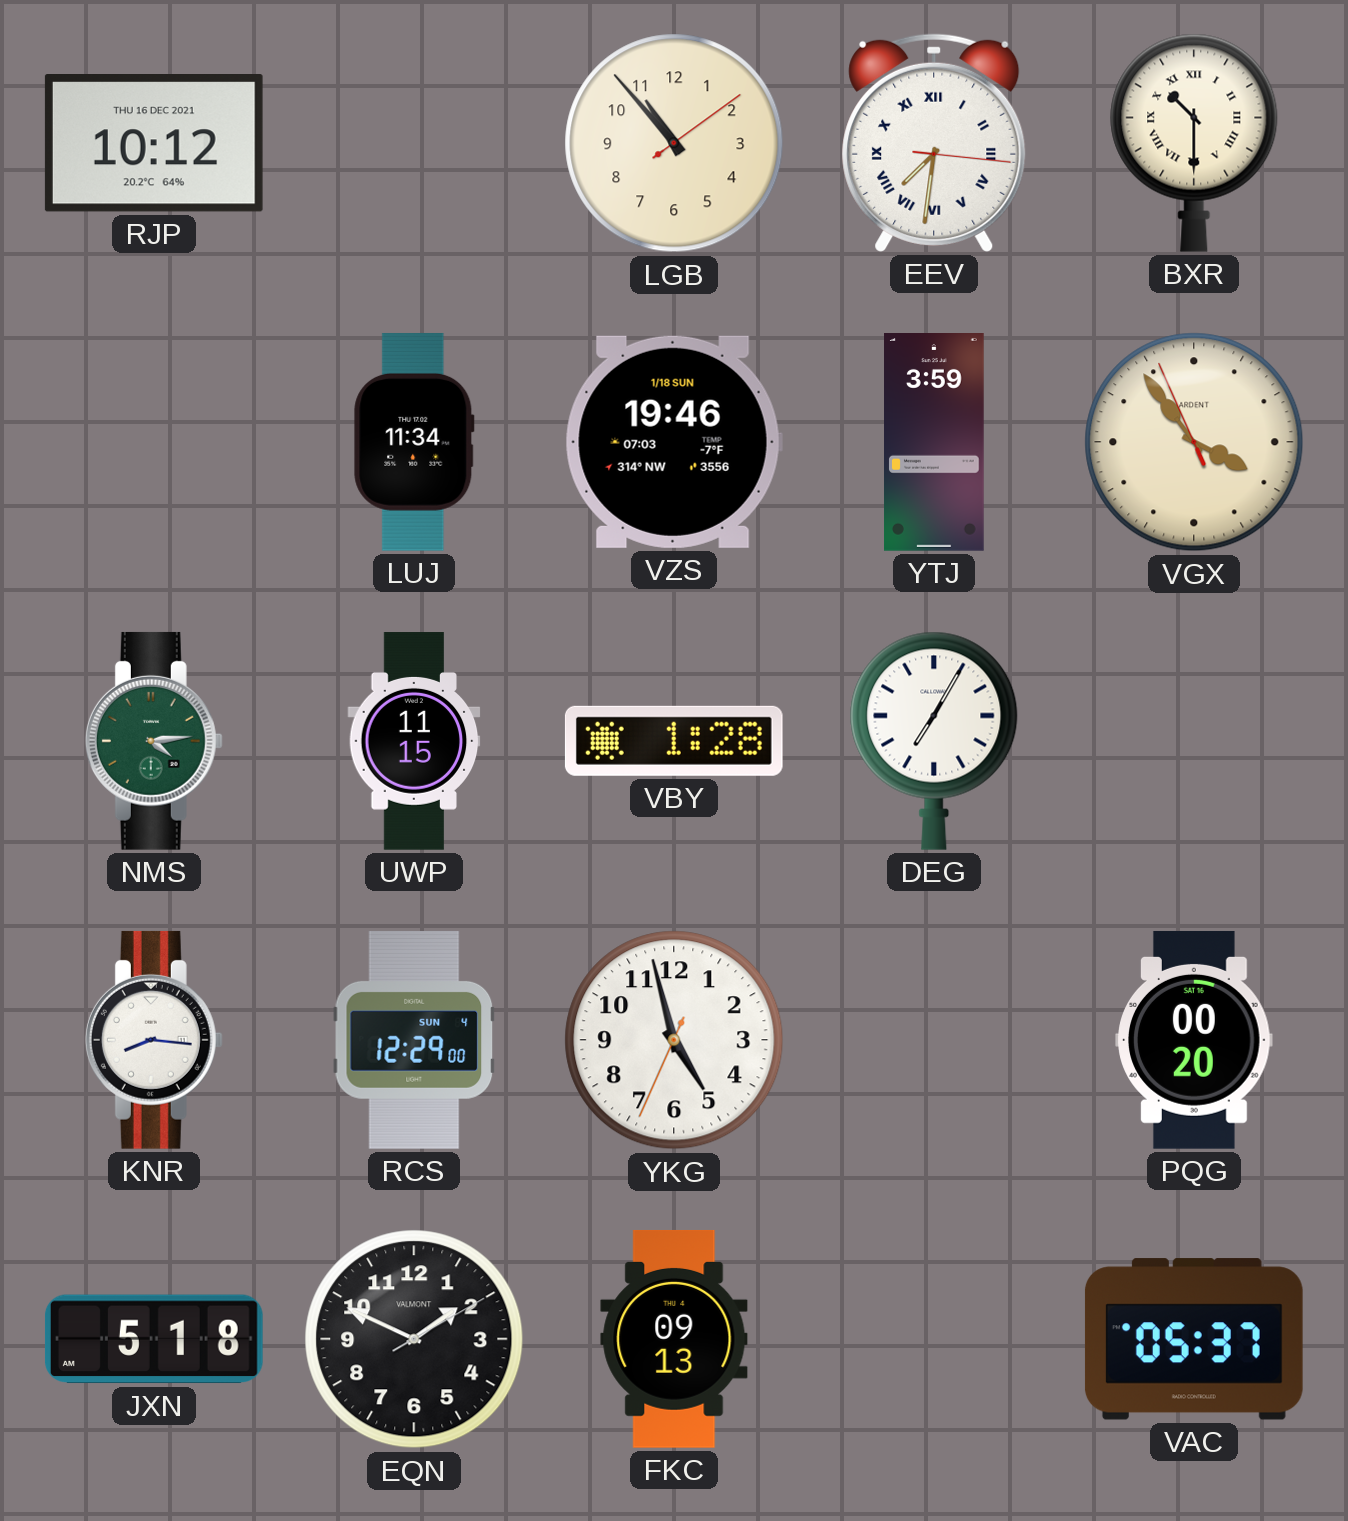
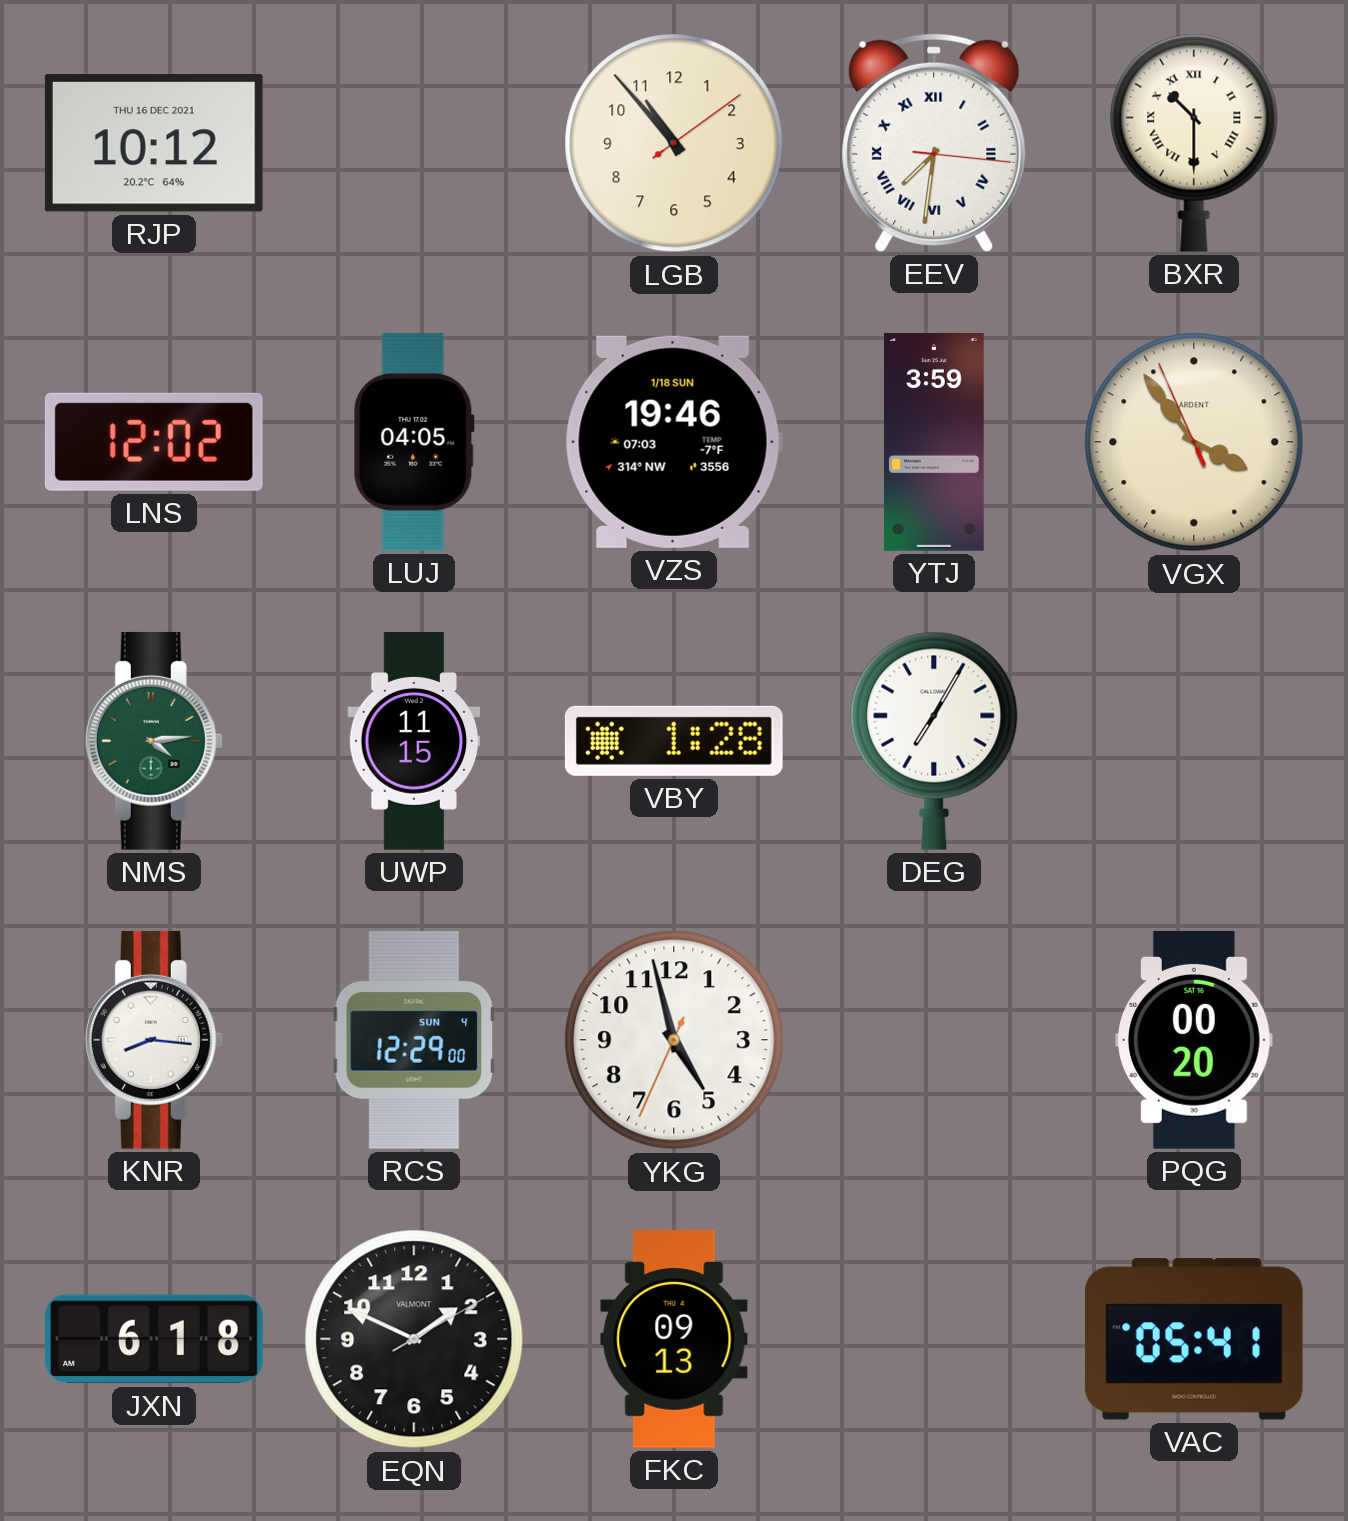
LNS: none -> 12:02
LUJ: 11:34 -> 04:05
JXN: 5:18 -> 6:18
VAC: 05:37 -> 05:41
